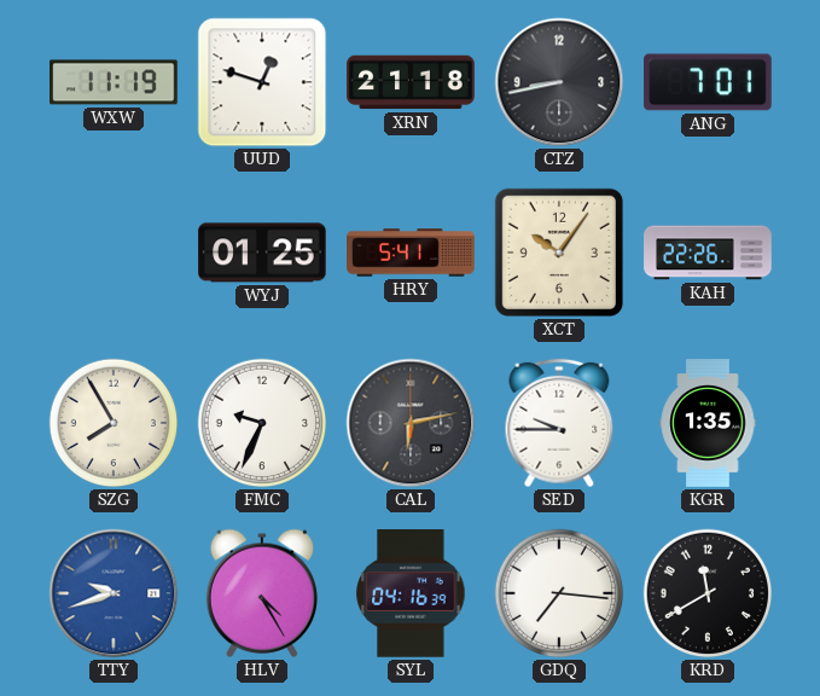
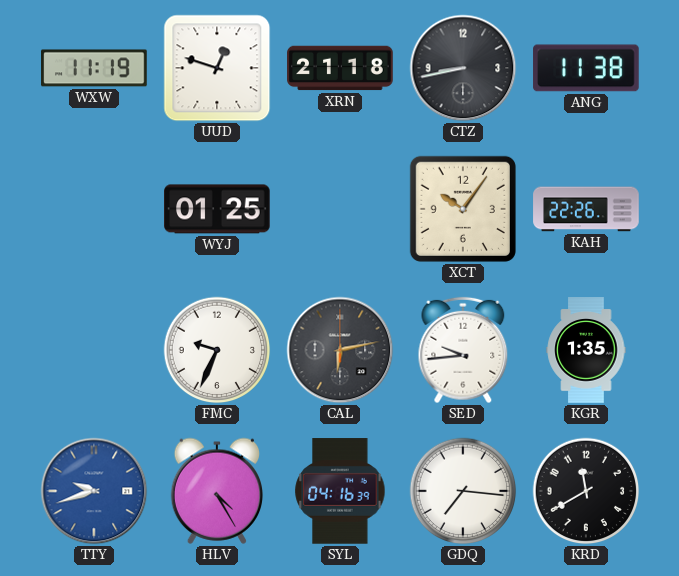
ANG: 7:01 -> 11:38
HRY: 5:41 -> none
SZG: 7:55 -> none
SED: 9:45 -> 9:44
